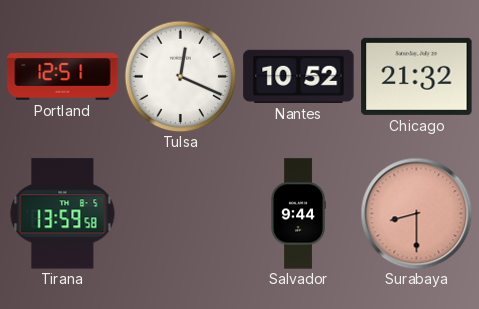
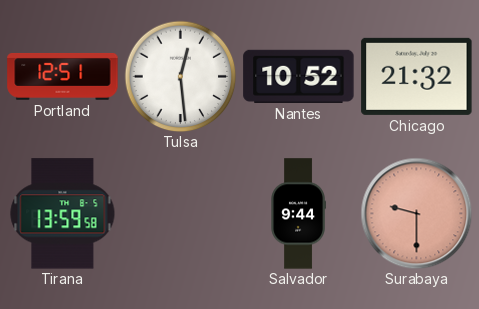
Tulsa: 12:19 -> 12:29
Surabaya: 8:30 -> 9:30
